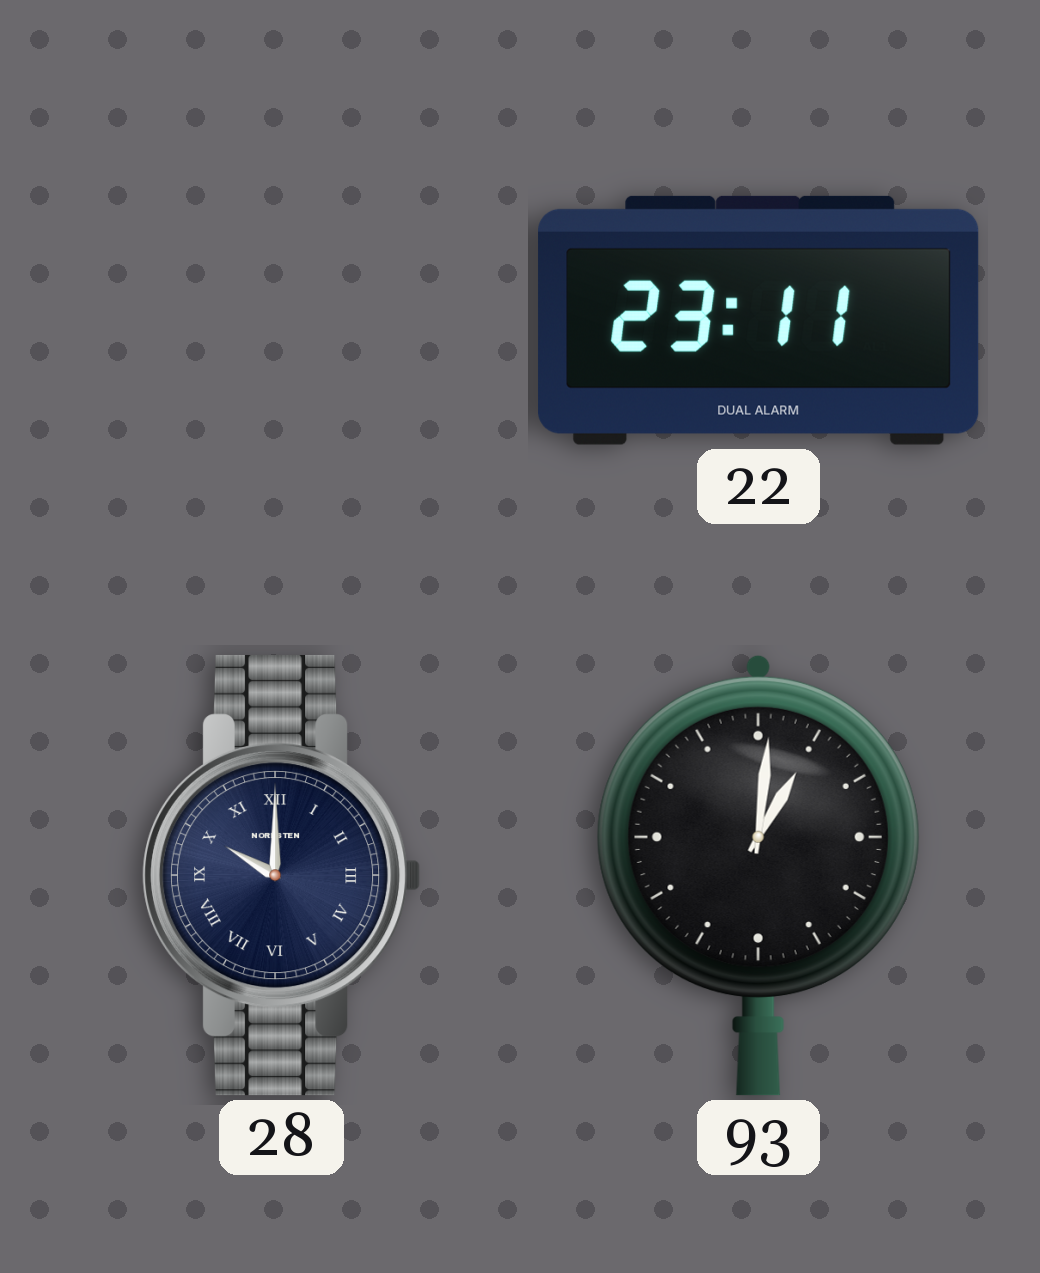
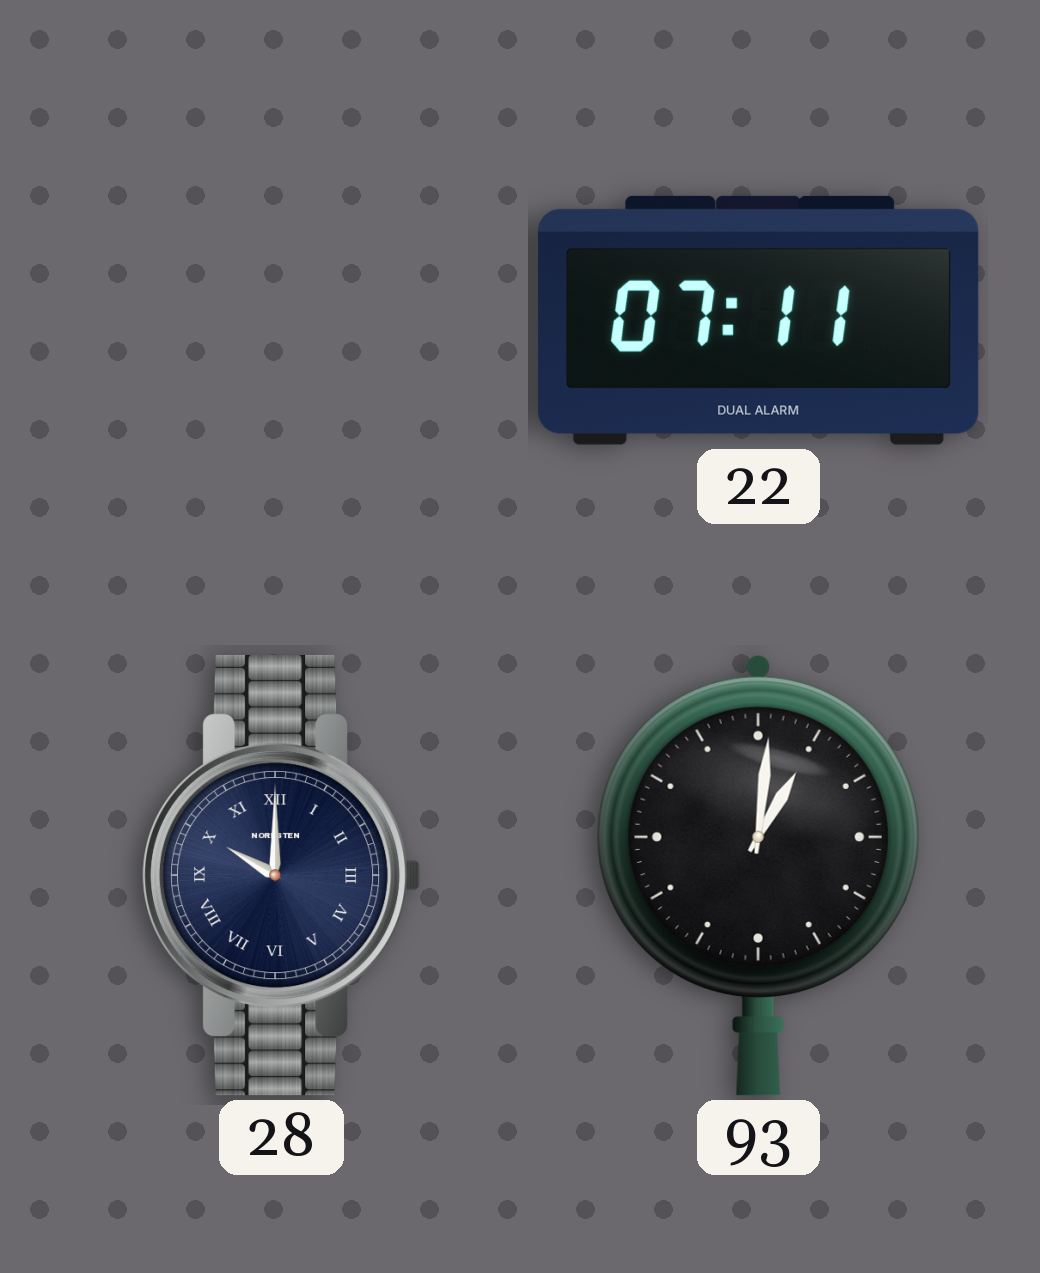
22: 23:11 -> 07:11
